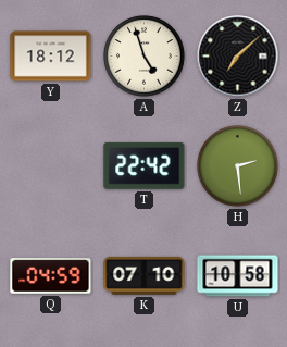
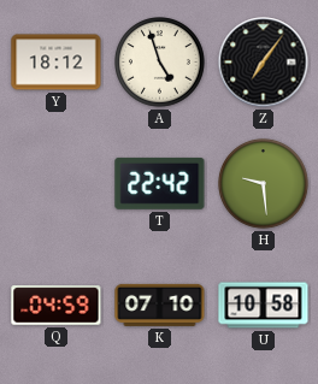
Z: 7:08 -> 7:06
H: 2:29 -> 9:29
